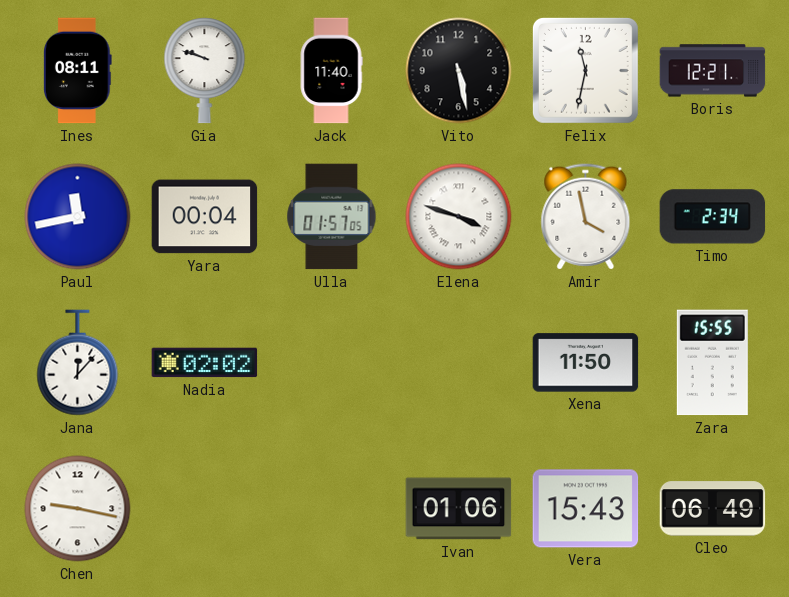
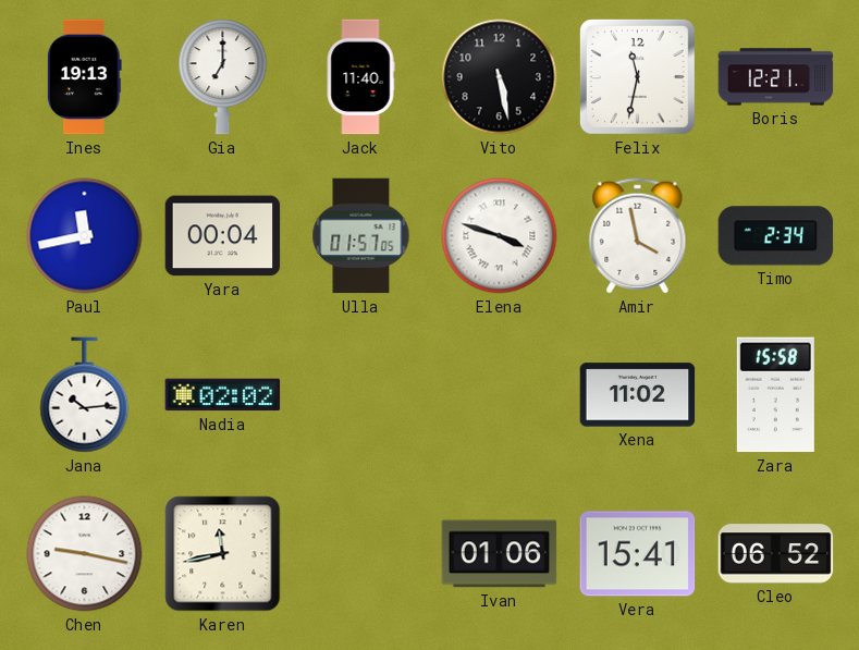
Ines: 08:11 -> 19:13
Gia: 9:48 -> 7:00
Jana: 12:07 -> 10:14
Xena: 11:50 -> 11:02
Zara: 15:55 -> 15:58
Karen: none -> 11:43
Vera: 15:43 -> 15:41
Cleo: 06:49 -> 06:52
